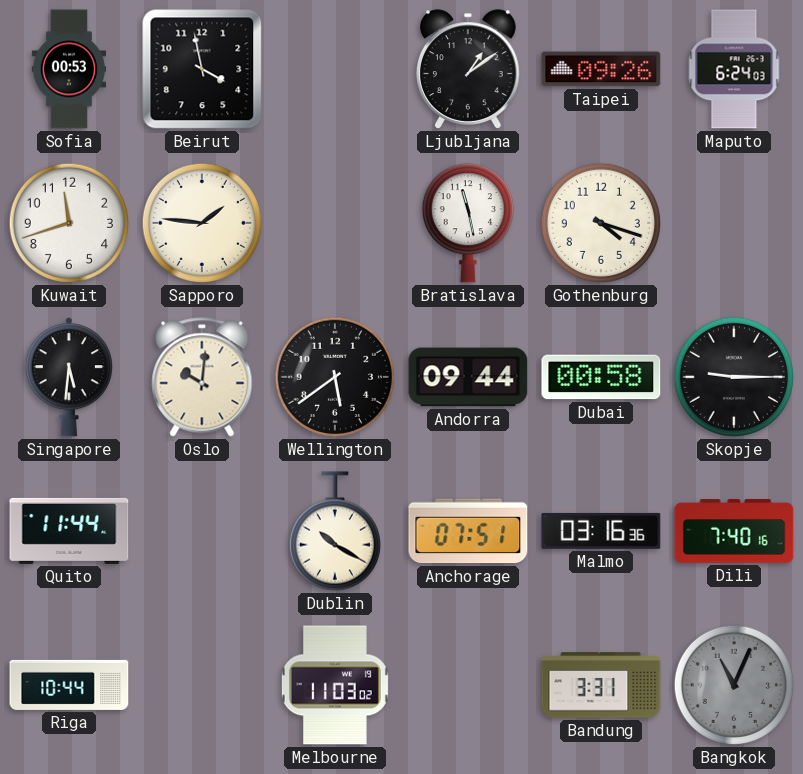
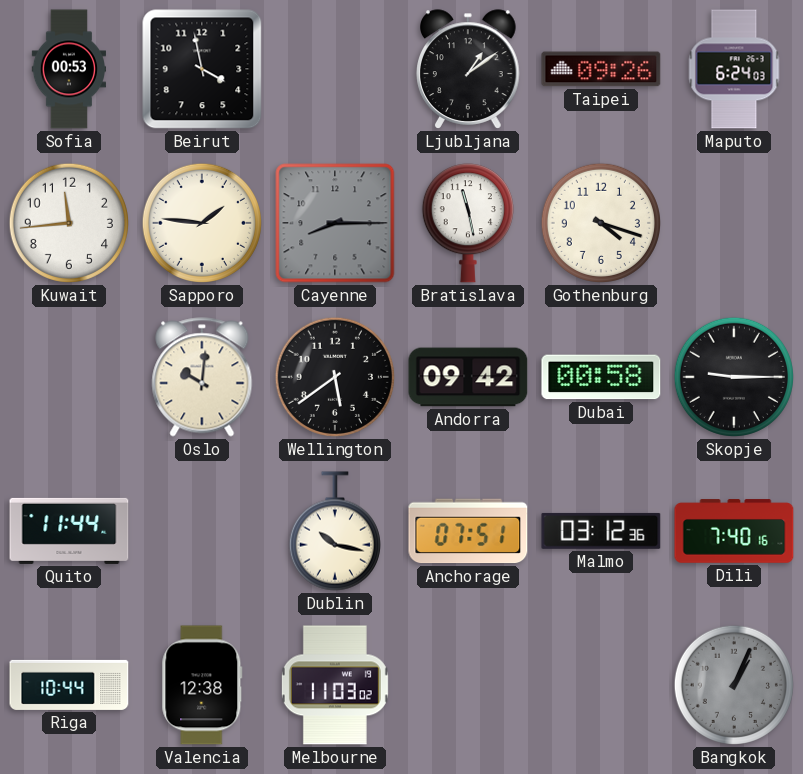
Kuwait: 11:42 -> 11:44
Cayenne: none -> 8:15
Singapore: 5:31 -> none
Andorra: 09:44 -> 09:42
Dublin: 10:20 -> 10:17
Malmo: 03:16 -> 03:12
Valencia: none -> 12:38
Bandung: 3:31 -> none
Bangkok: 11:04 -> 1:04
